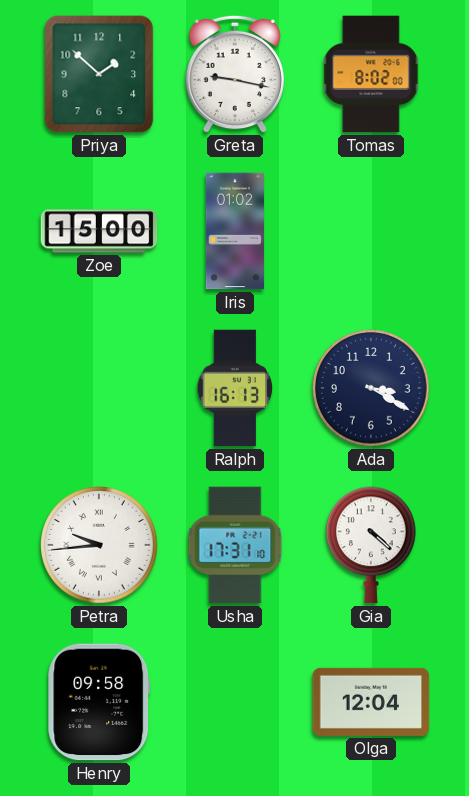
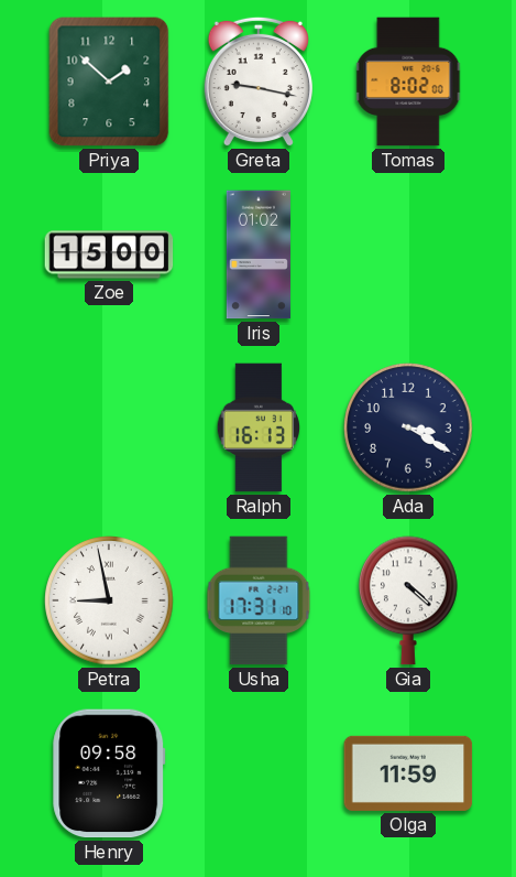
Petra: 9:44 -> 8:58
Olga: 12:04 -> 11:59
